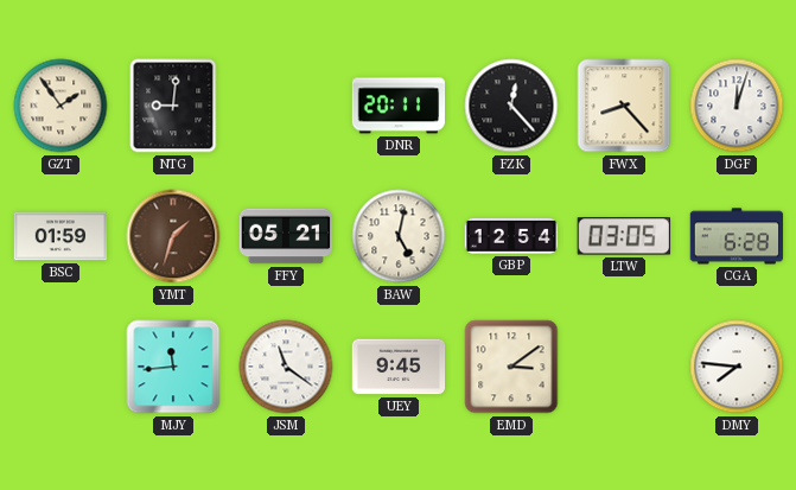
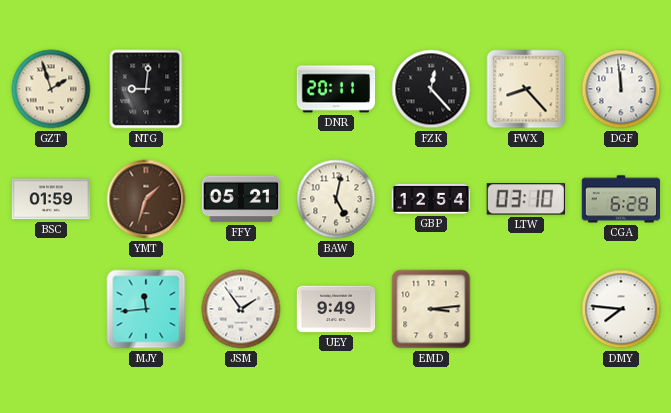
GZT: 1:54 -> 1:57
DGF: 12:03 -> 11:59
LTW: 03:05 -> 03:10
JSM: 11:21 -> 1:54
UEY: 9:45 -> 9:49
EMD: 3:09 -> 3:14
